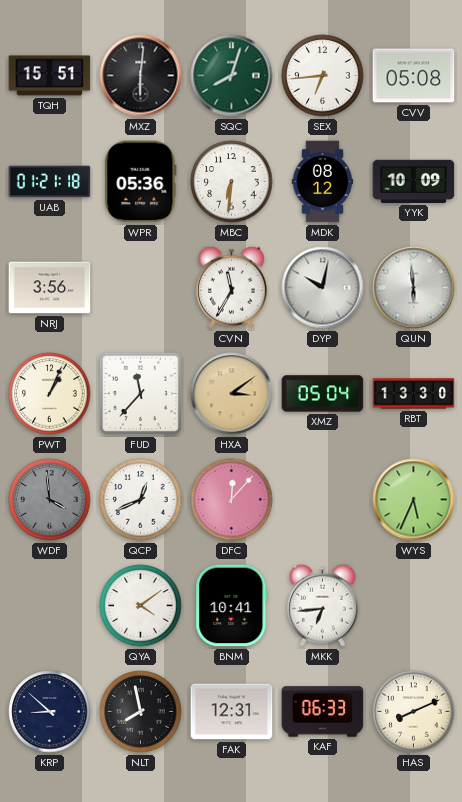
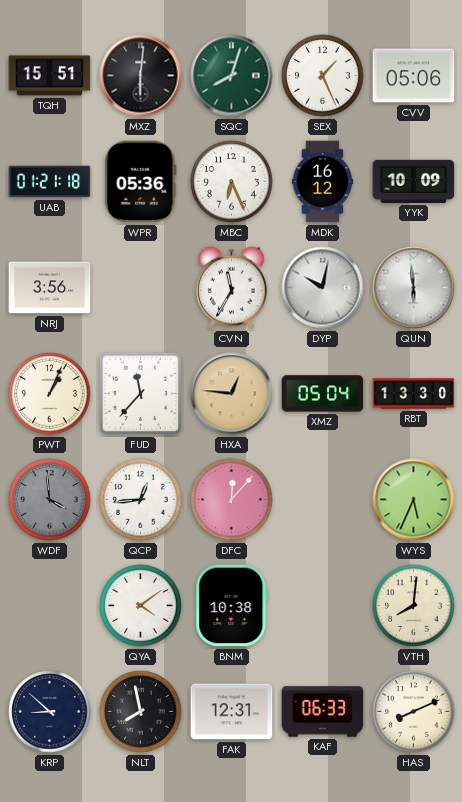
SEX: 6:44 -> 1:26
CVV: 05:08 -> 05:06
MBC: 6:31 -> 6:26
MDK: 08:12 -> 16:12
HXA: 3:09 -> 12:46
QCP: 12:41 -> 12:44
BNM: 10:41 -> 10:38
MKK: 6:44 -> none
VTH: none -> 8:01
